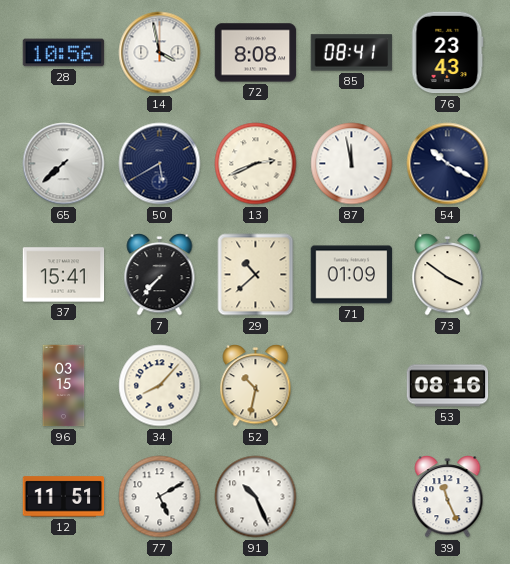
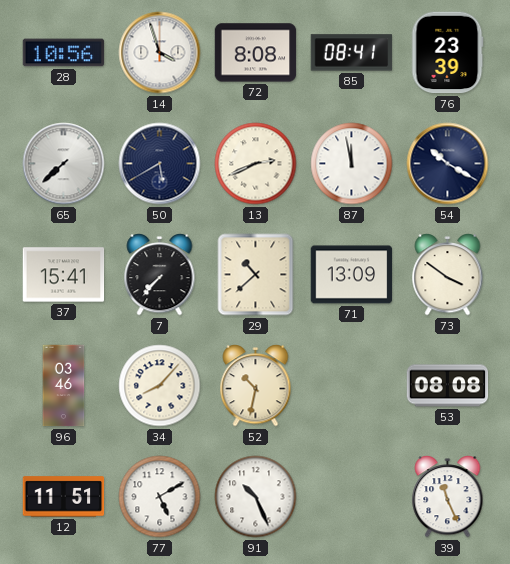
14: 3:58 -> 3:57
76: 23:43 -> 23:39
71: 01:09 -> 13:09
96: 03:15 -> 03:46
53: 08:16 -> 08:08
